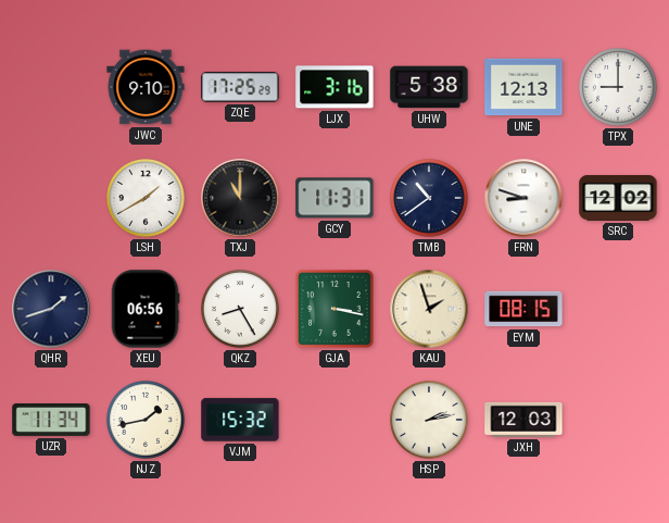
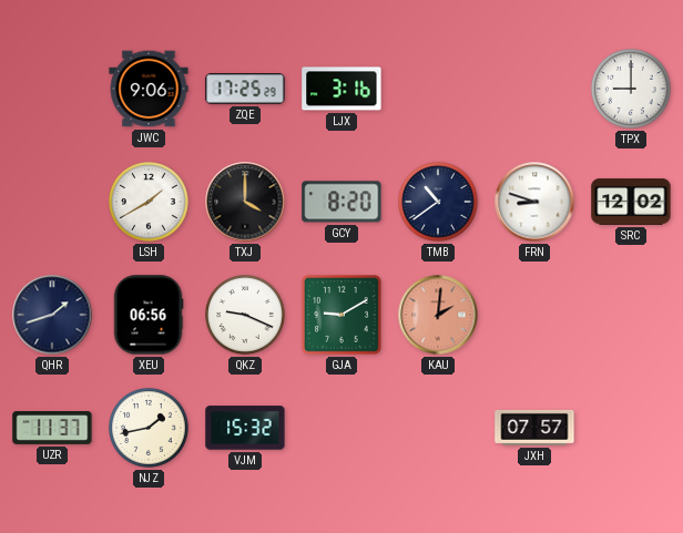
JWC: 9:10 -> 9:06
UHW: 5:38 -> none
UNE: 12:13 -> none
TXJ: 11:00 -> 4:00
GCY: 11:31 -> 8:20
QKZ: 8:25 -> 9:19
GJA: 3:17 -> 9:10
KAU: 1:57 -> 2:01
KAU dial: cream -> salmon
EYM: 08:15 -> none
UZR: 11:34 -> 11:37
HSP: 2:13 -> none
JXH: 12:03 -> 07:57
